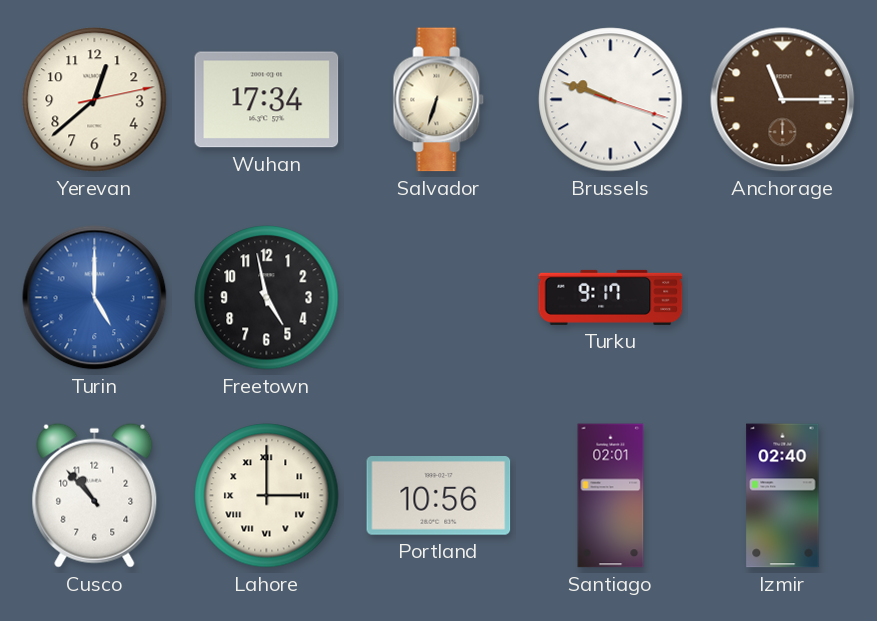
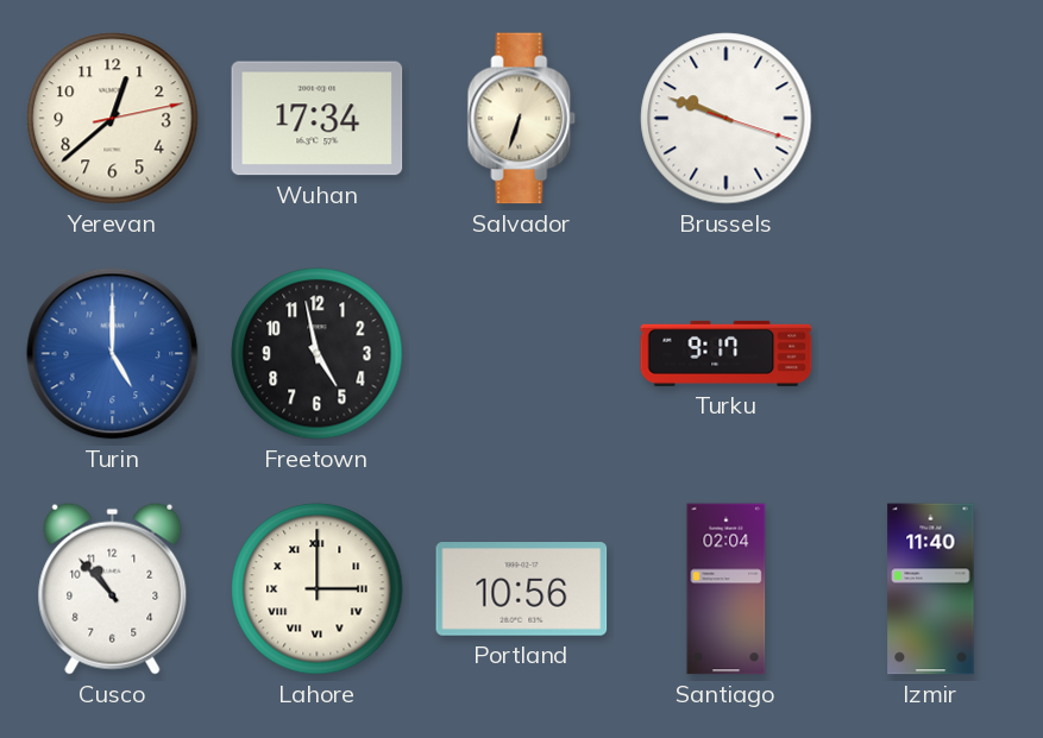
Anchorage: 11:15 -> none
Santiago: 02:01 -> 02:04
Izmir: 02:40 -> 11:40
